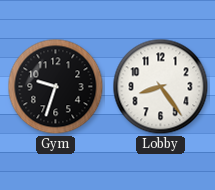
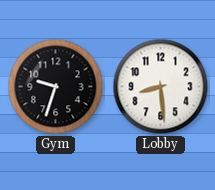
Lobby: 8:24 -> 8:29
